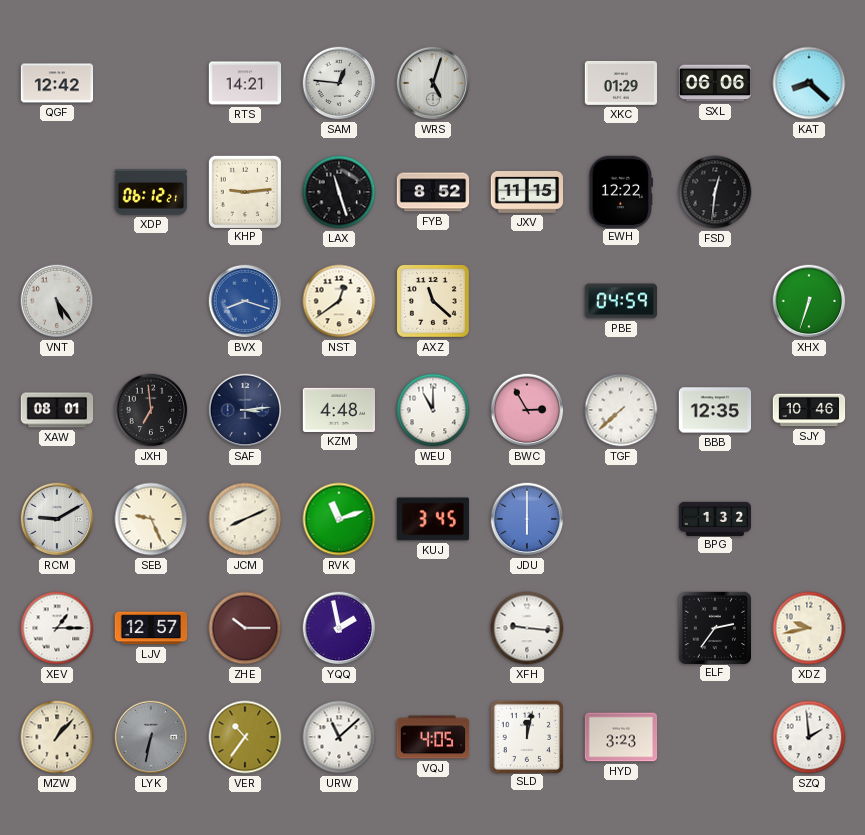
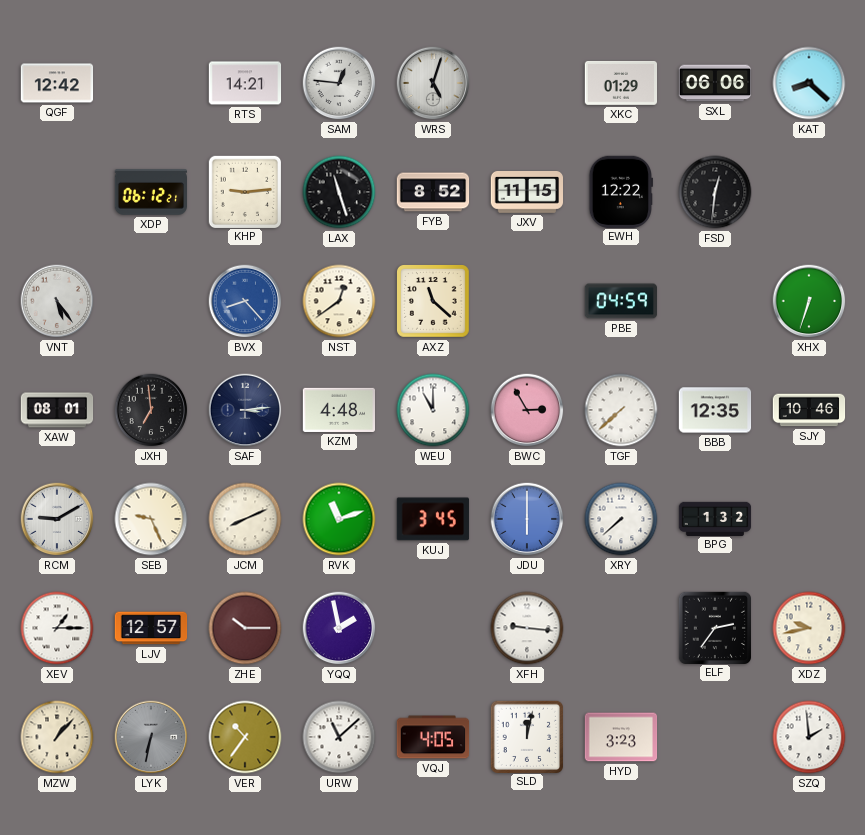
BVX: 8:18 -> 8:23
XRY: none -> 7:38
